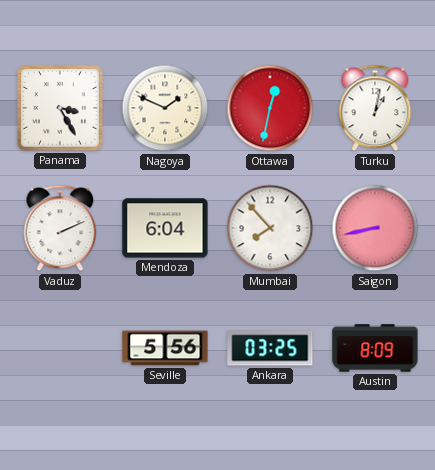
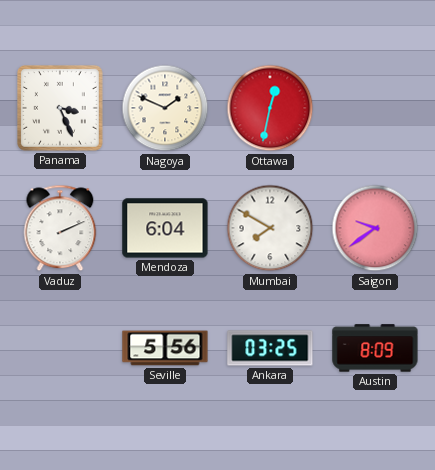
Panama: 3:25 -> 3:26
Turku: 1:02 -> none
Mumbai: 7:53 -> 7:50
Saigon: 8:43 -> 9:39
